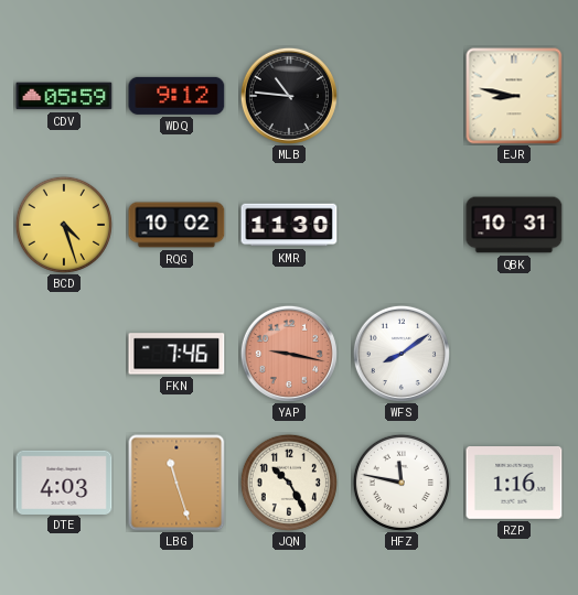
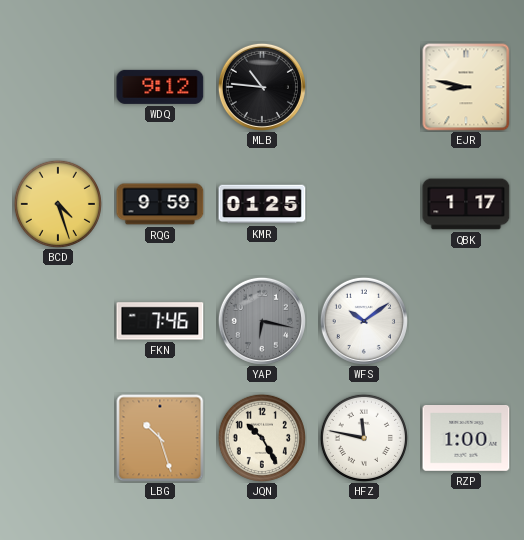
CDV: 05:59 -> none
RQG: 10:02 -> 9:59
KMR: 11:30 -> 01:25
QBK: 10:31 -> 1:17
YAP: 9:17 -> 6:17
YAP dial: salmon -> grey
WFS: 8:09 -> 10:09
DTE: 4:03 -> none
LBG: 11:27 -> 10:27
RZP: 1:16 -> 1:00
